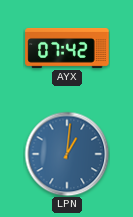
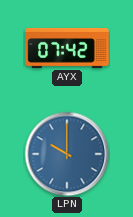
LPN: 1:01 -> 10:00
